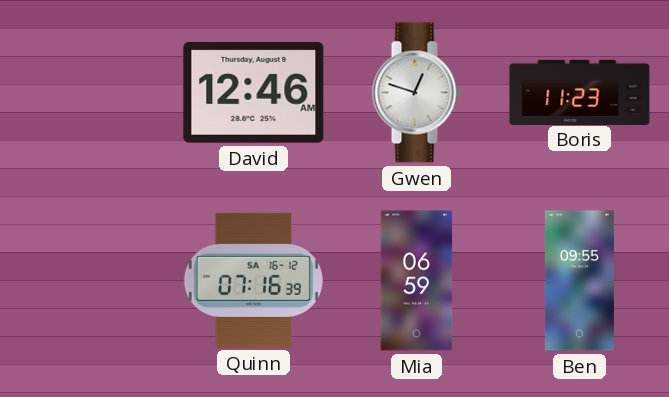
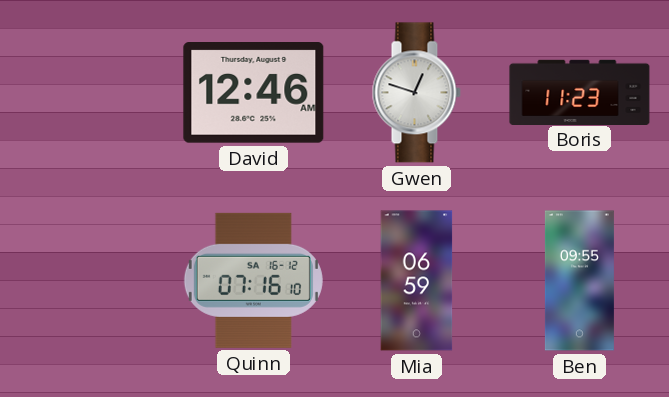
Quinn: 07:16:39 -> 07:16:10
